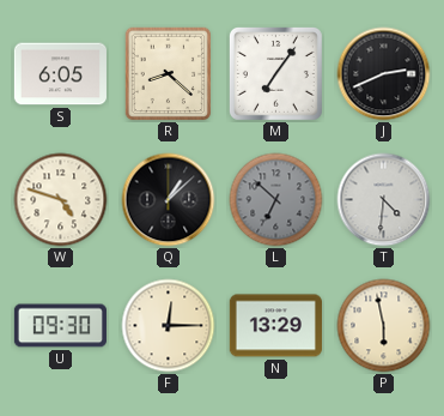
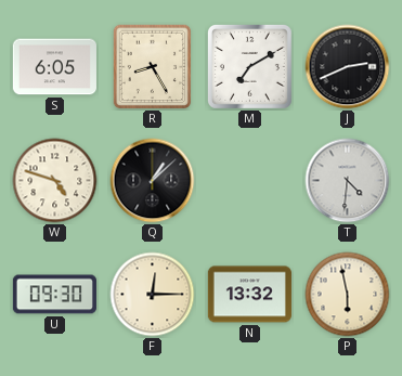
R: 8:22 -> 8:25
M: 7:06 -> 7:10
L: 6:52 -> none
N: 13:29 -> 13:32
